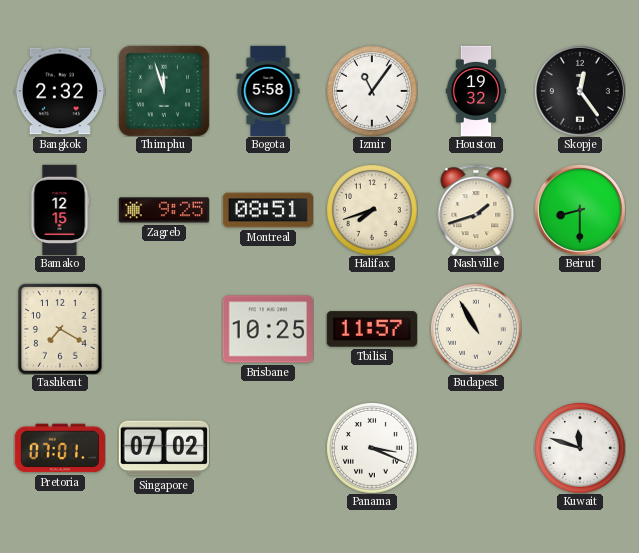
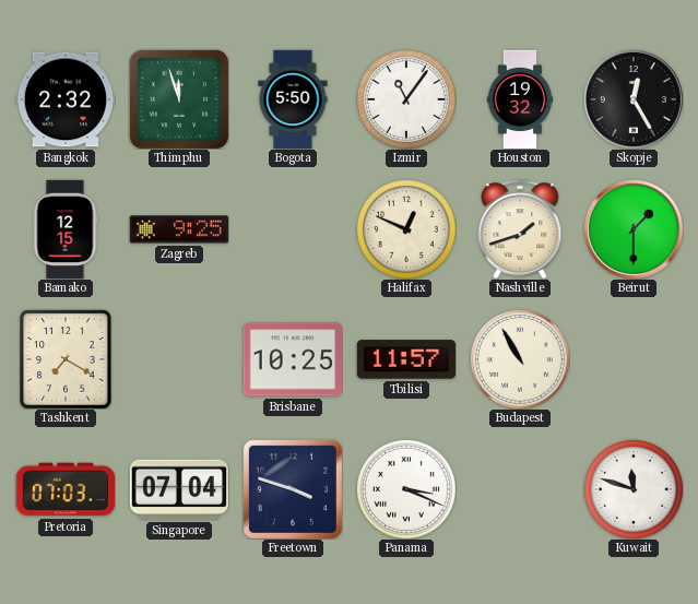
Bogota: 5:58 -> 5:50
Skopje: 12:24 -> 12:25
Montreal: 08:51 -> none
Halifax: 7:42 -> 12:49
Beirut: 8:30 -> 1:30
Pretoria: 07:01 -> 07:03
Singapore: 07:02 -> 07:04
Freetown: none -> 3:48
